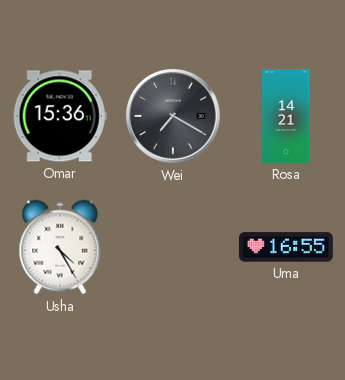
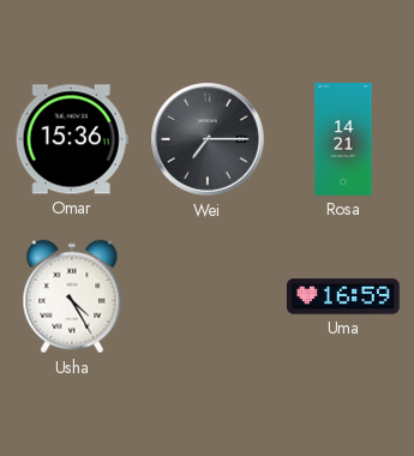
Wei: 7:20 -> 7:15
Uma: 16:55 -> 16:59
